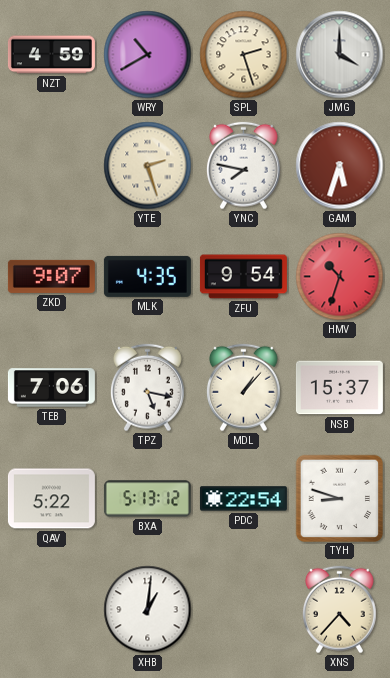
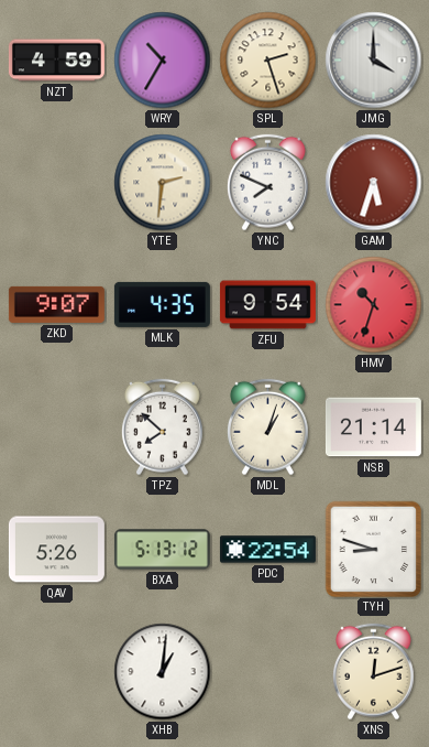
WRY: 10:40 -> 10:35
YTE: 2:27 -> 2:31
YNC: 7:47 -> 7:49
TEB: 7:06 -> none
TPZ: 5:17 -> 7:52
MDL: 1:07 -> 1:03
NSB: 15:37 -> 21:14
QAV: 5:22 -> 5:26
XNS: 4:37 -> 12:12
